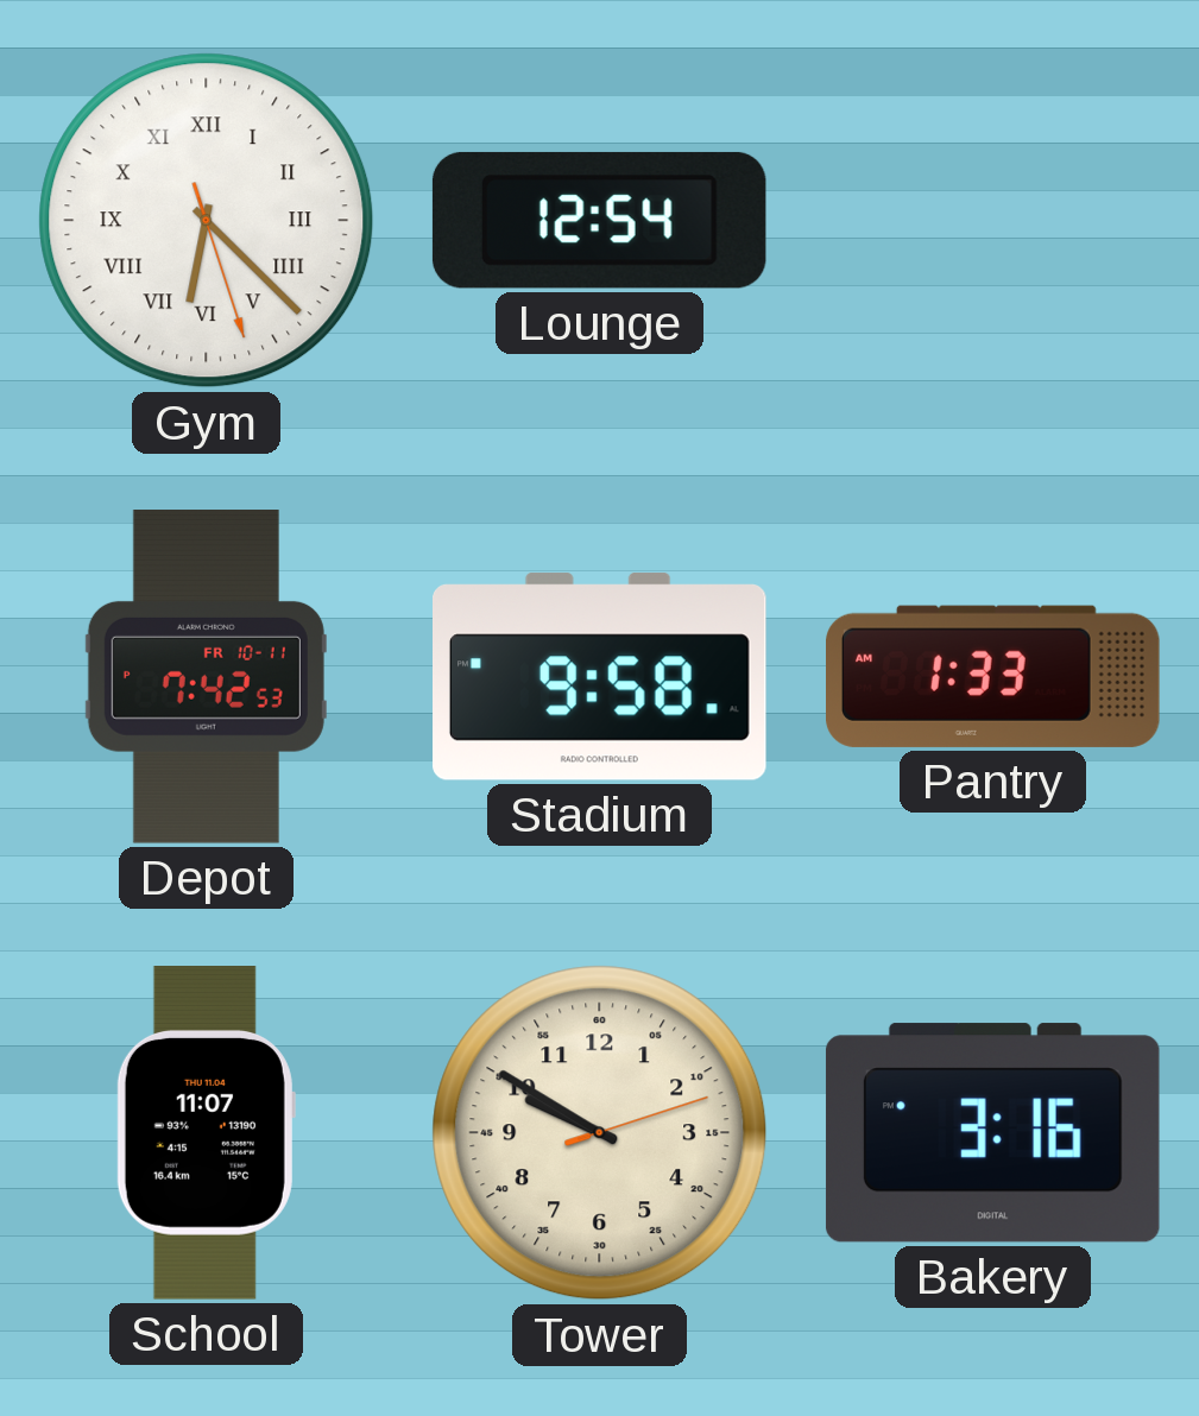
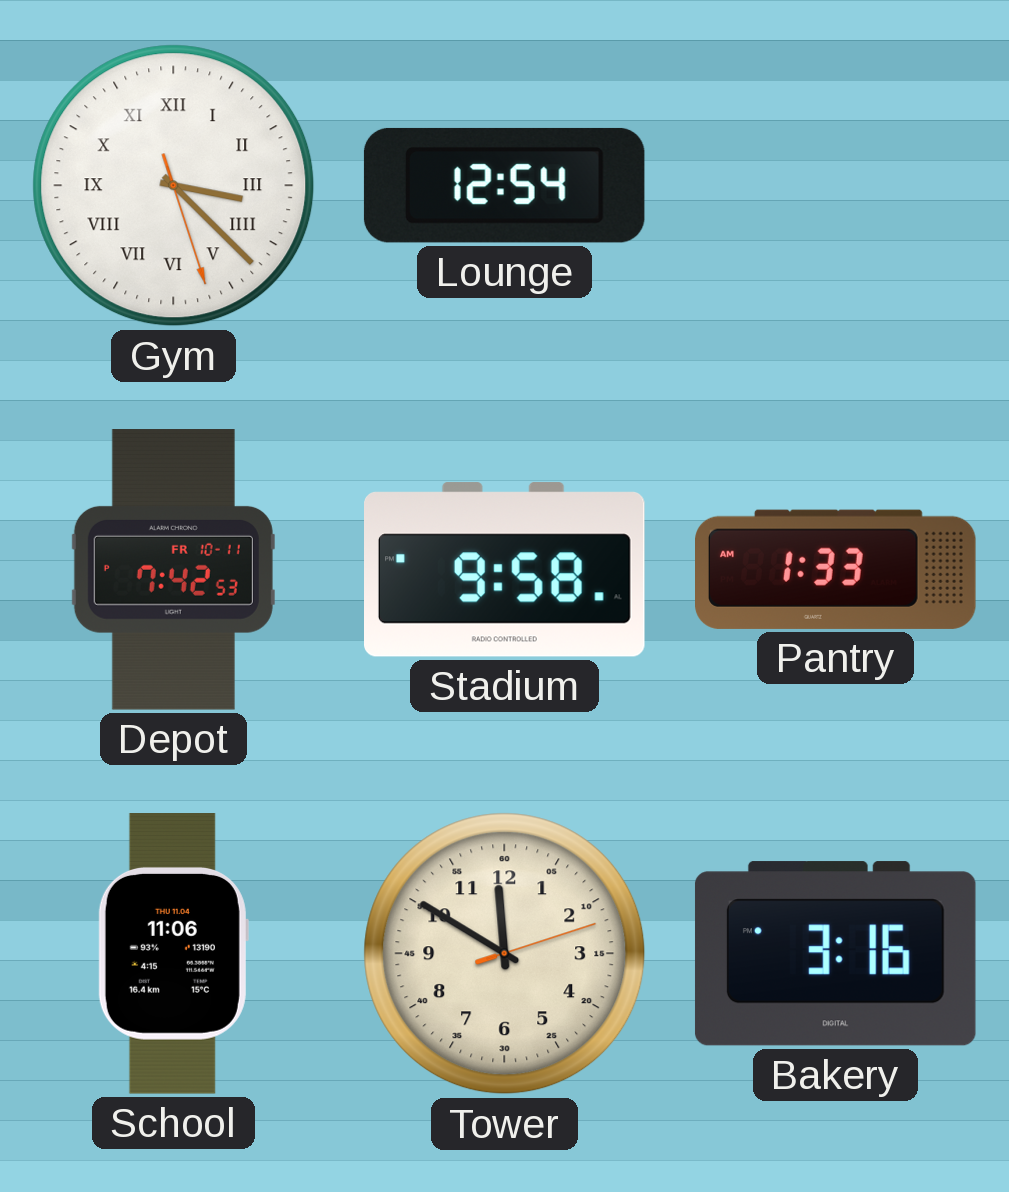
Gym: 6:22 -> 3:22
School: 11:07 -> 11:06
Tower: 9:50 -> 11:50
